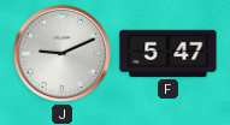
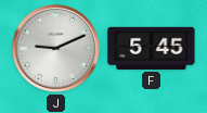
F: 5:47 -> 5:45
